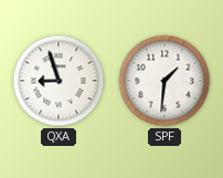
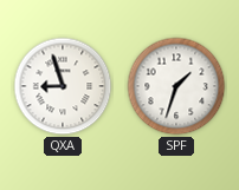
SPF: 1:31 -> 1:33
